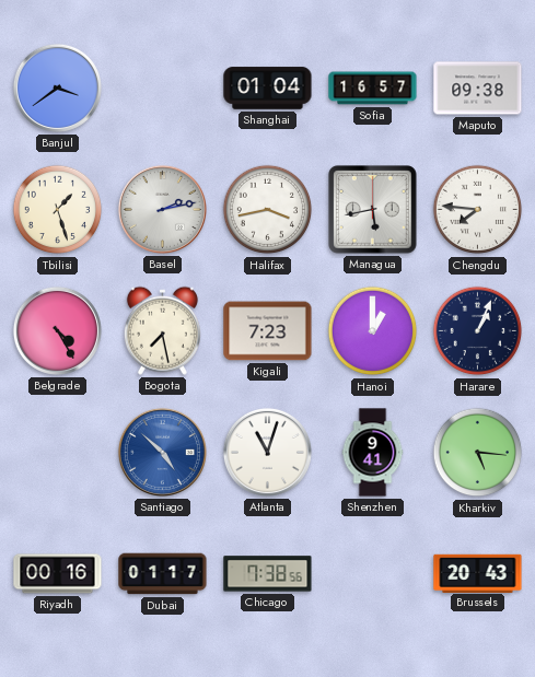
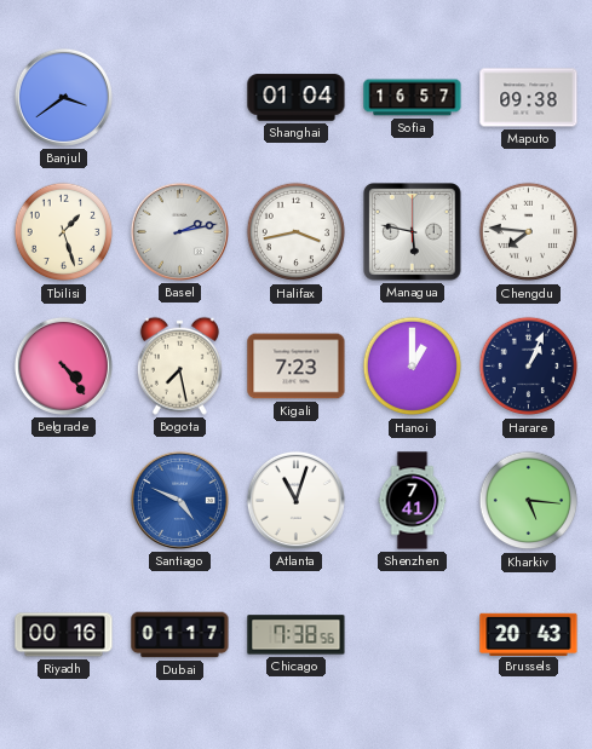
Managua: 5:43 -> 5:47
Belgrade: 4:25 -> 4:24
Santiago: 4:52 -> 4:49
Shenzhen: 9:41 -> 7:41
